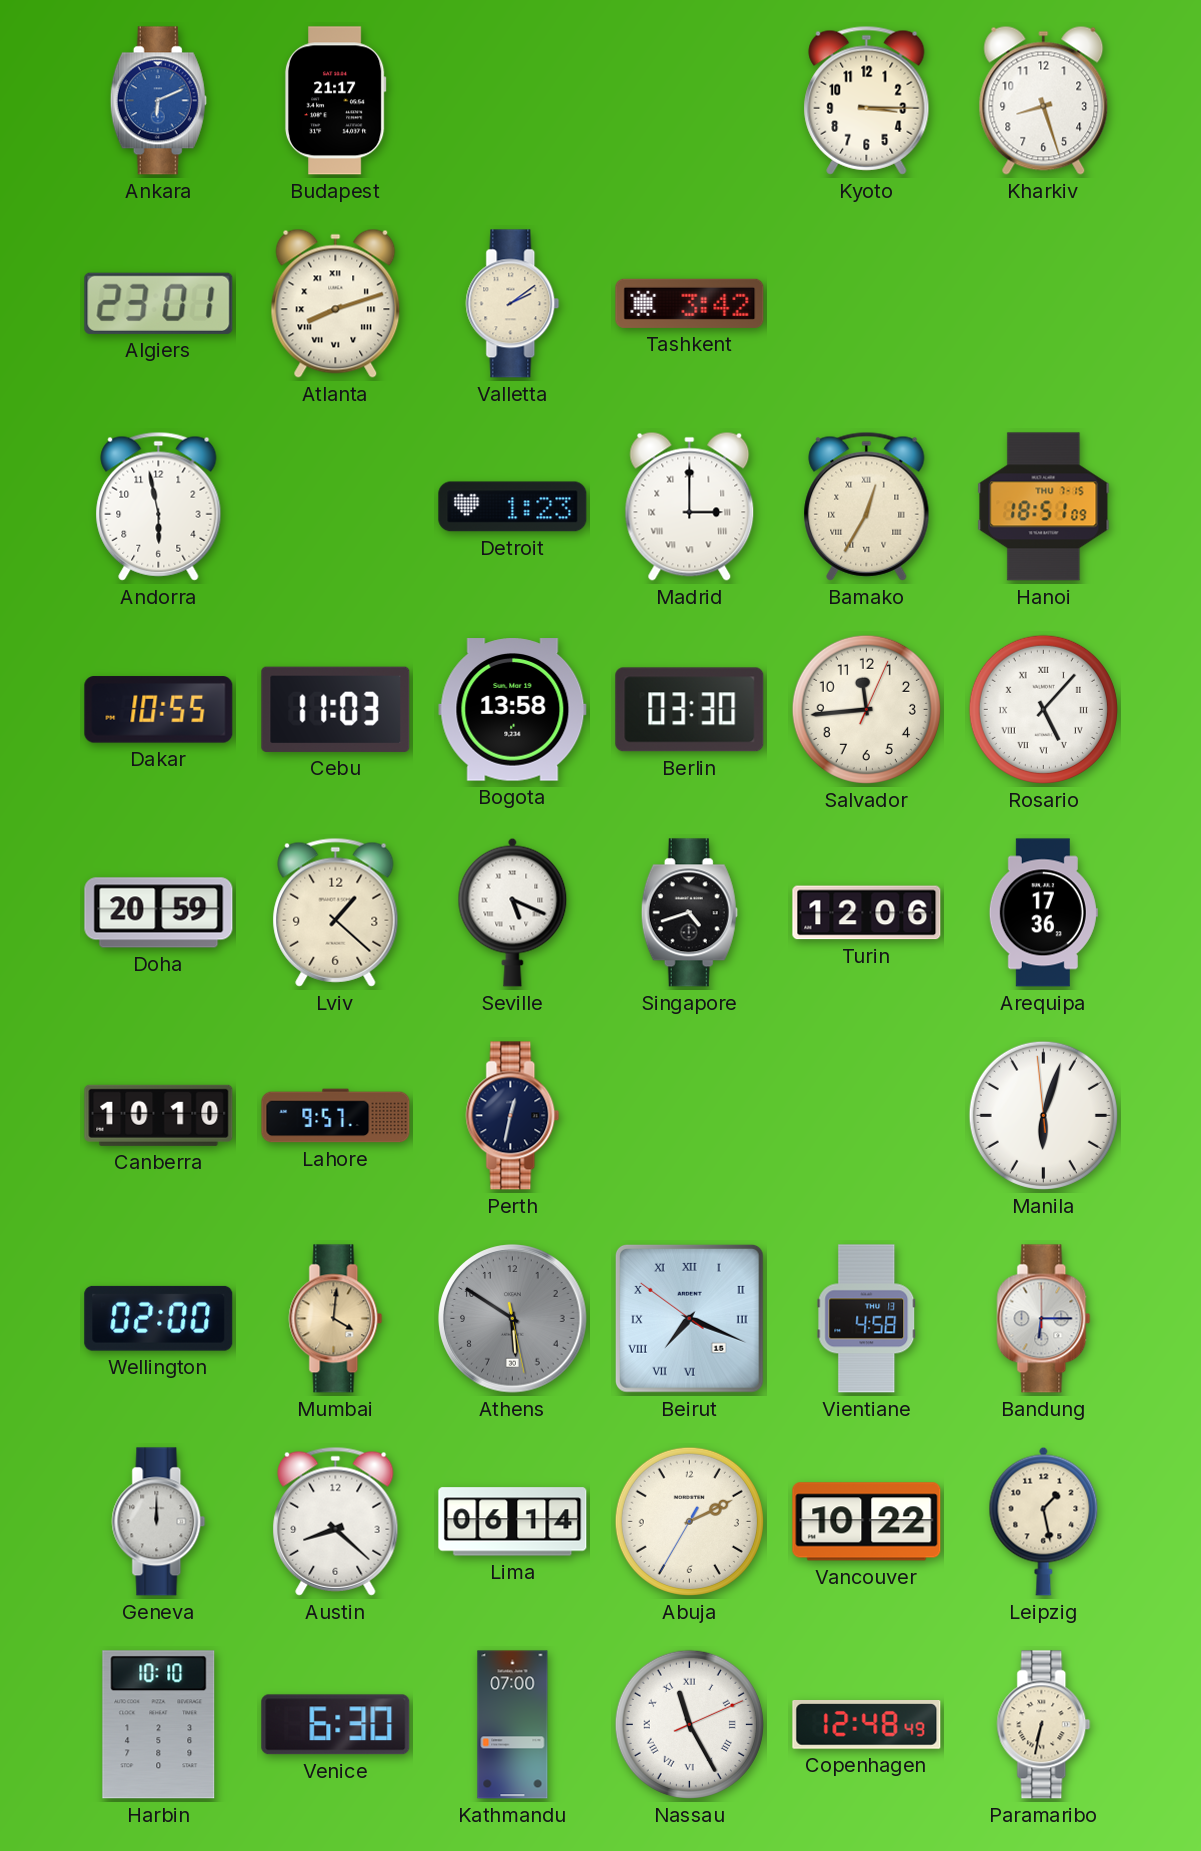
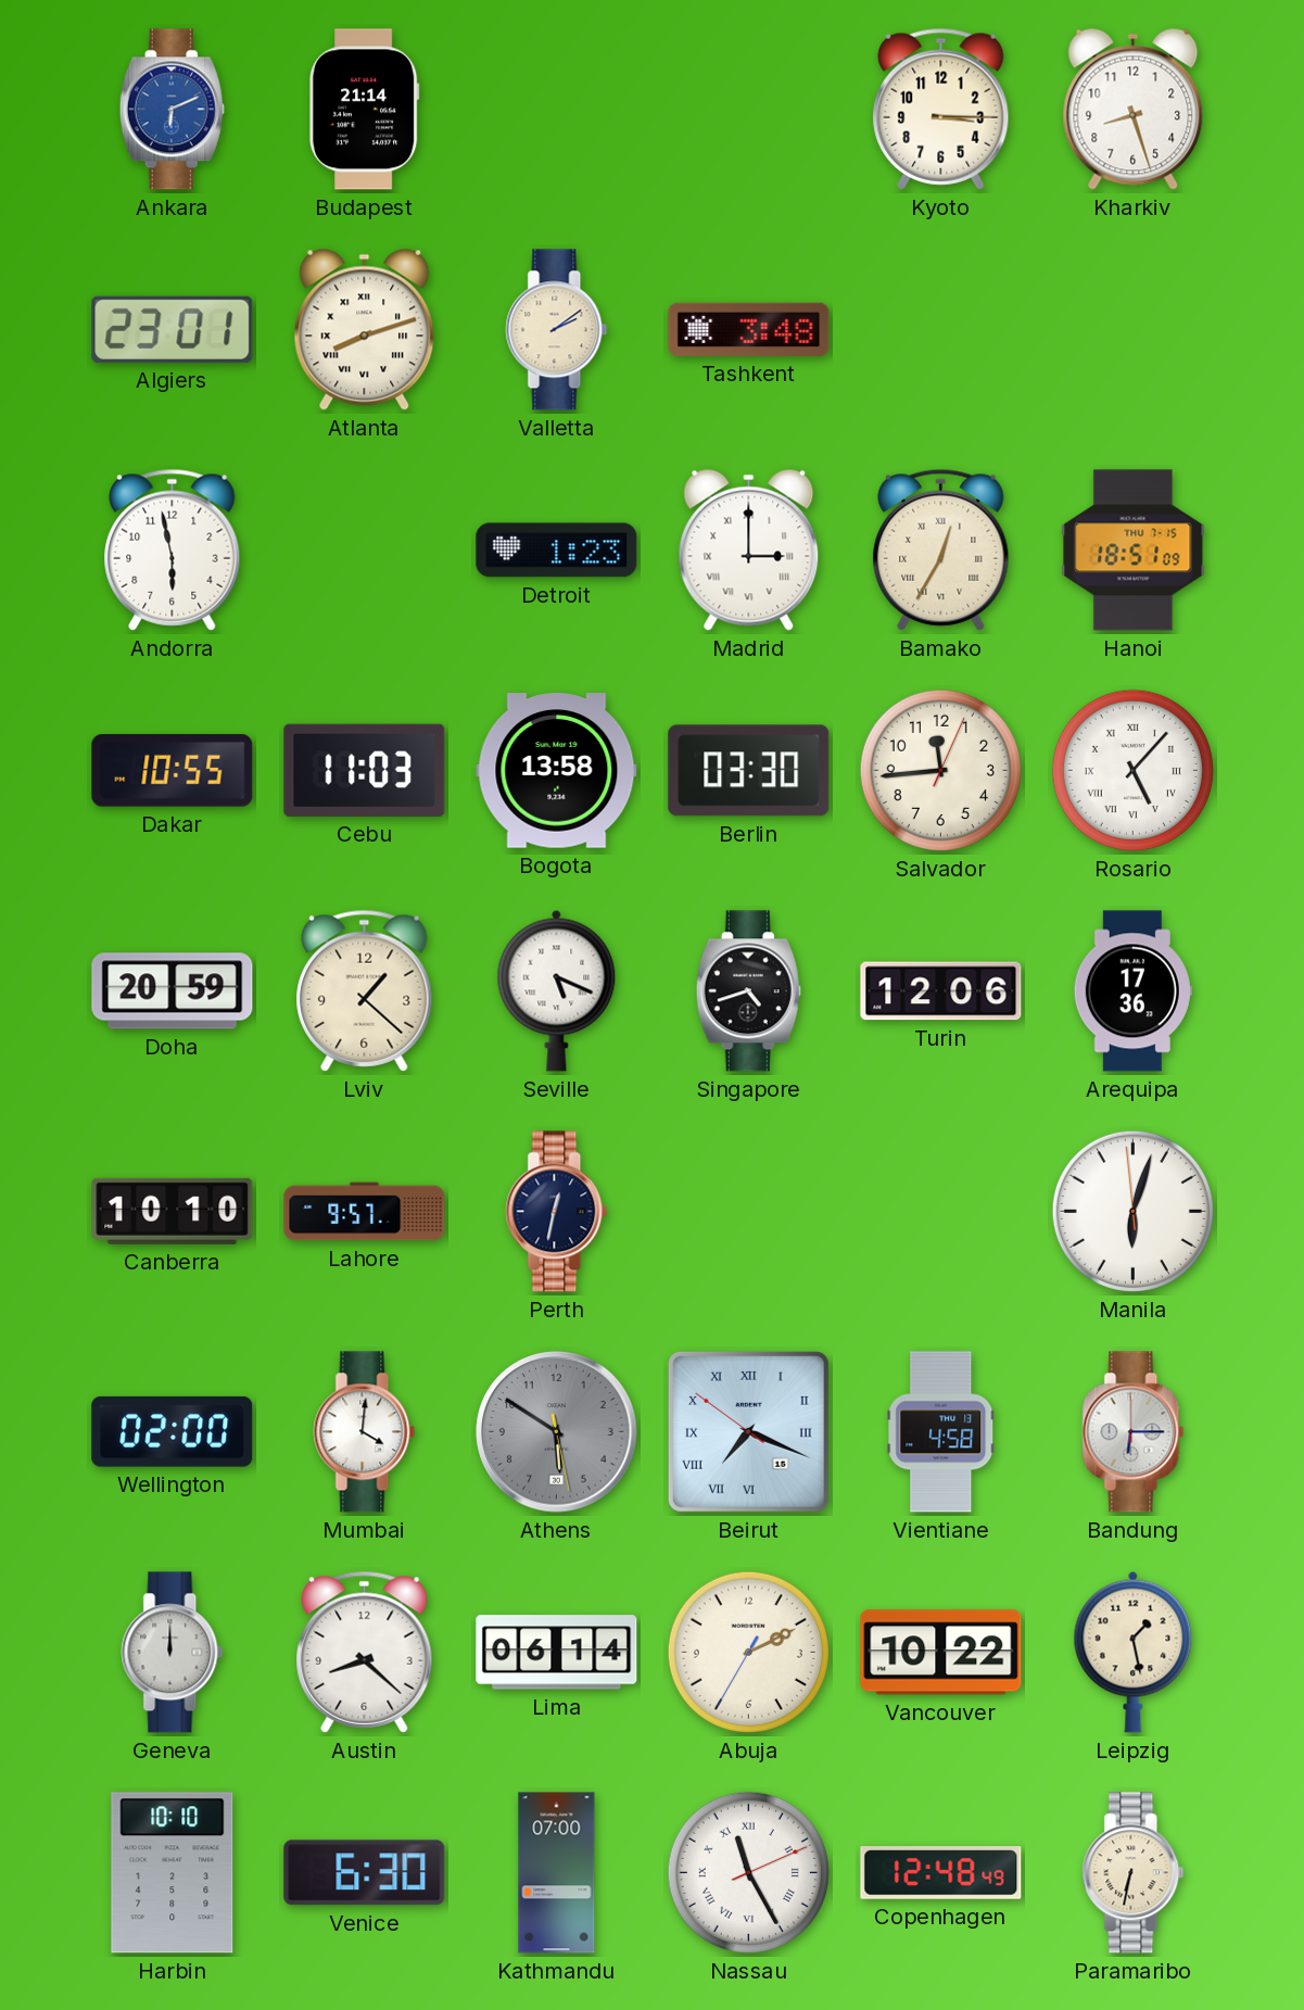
Budapest: 21:17 -> 21:14
Tashkent: 3:42 -> 3:48
Mumbai dial: champagne -> white
